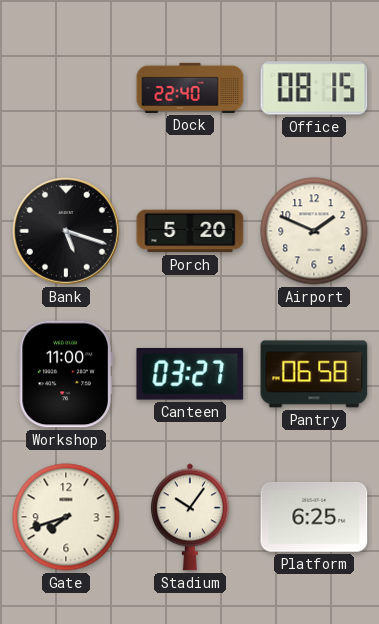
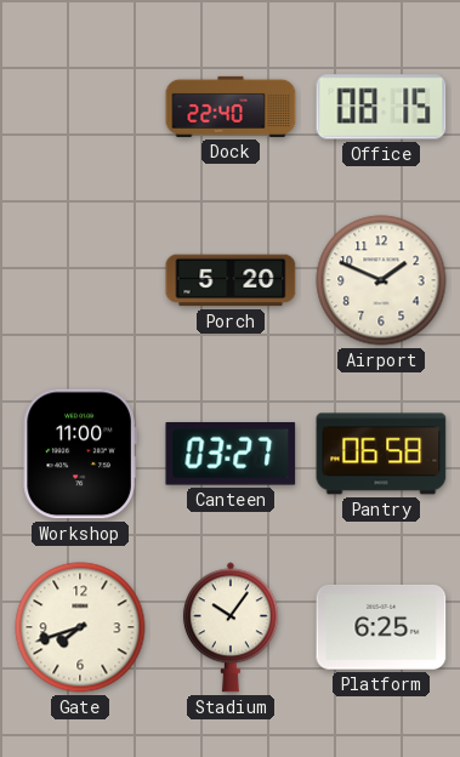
Bank: 5:18 -> none
